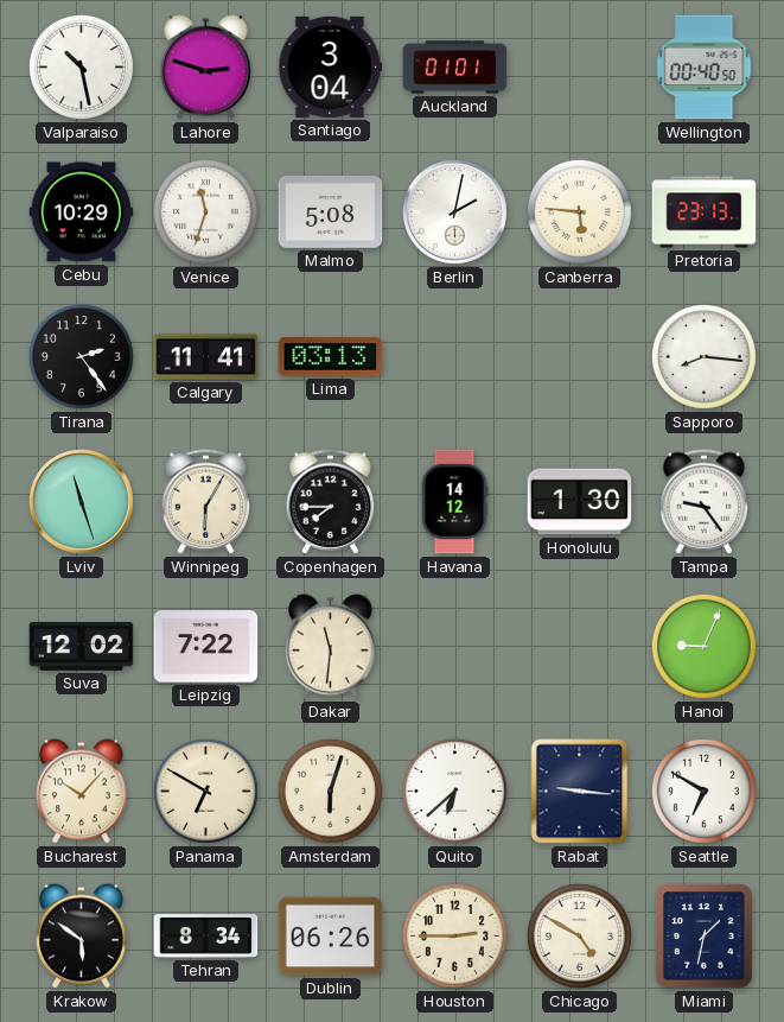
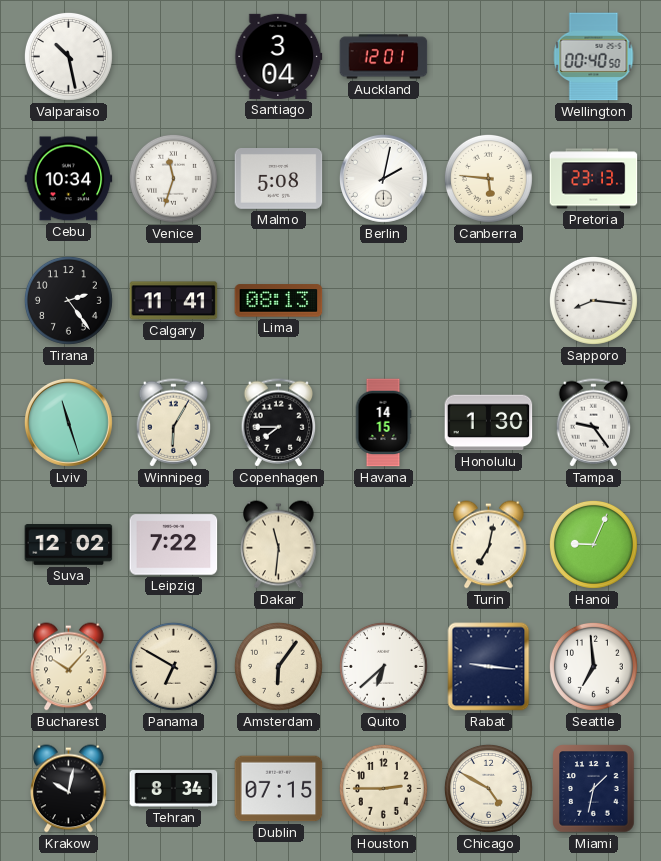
Lahore: 2:48 -> none
Auckland: 01:01 -> 12:01
Cebu: 10:29 -> 10:34
Lima: 03:13 -> 08:13
Havana: 14:12 -> 14:15
Turin: none -> 7:02
Amsterdam: 6:03 -> 6:06
Seattle: 6:50 -> 6:59
Krakow: 5:51 -> 10:02
Dublin: 06:26 -> 07:15
